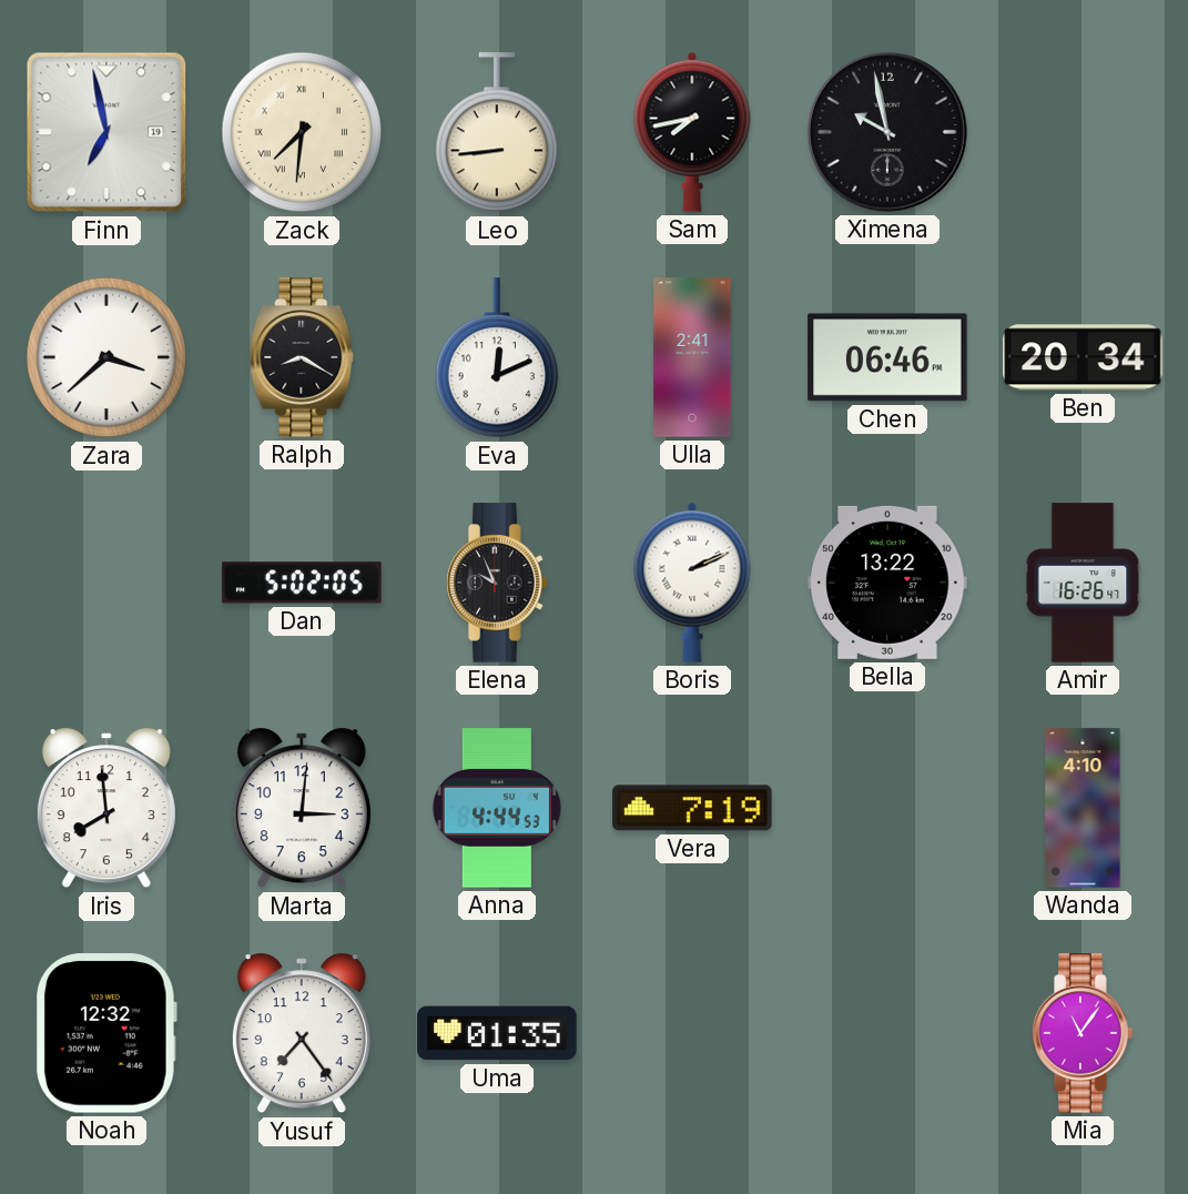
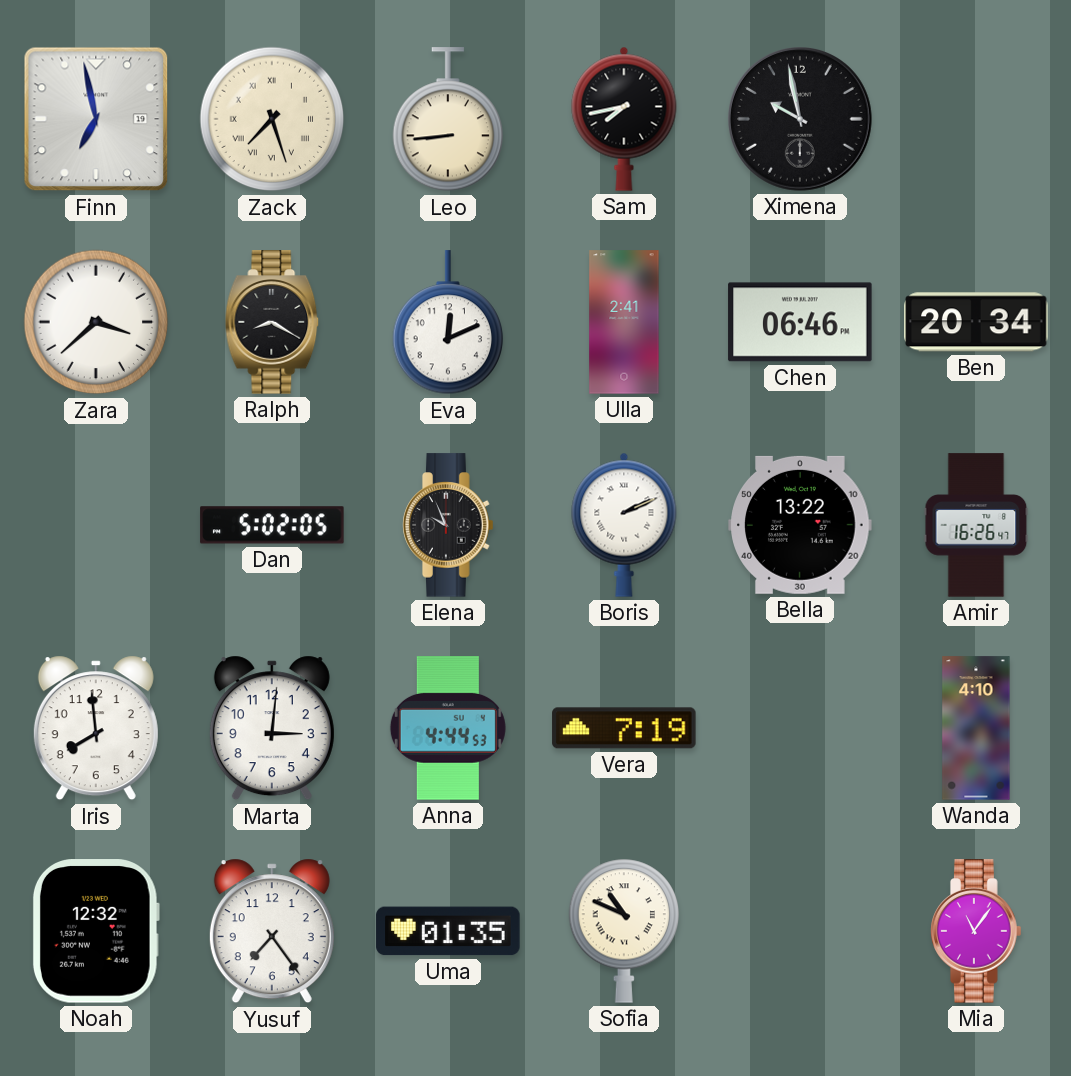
Zack: 7:31 -> 7:27
Sofia: none -> 10:49
